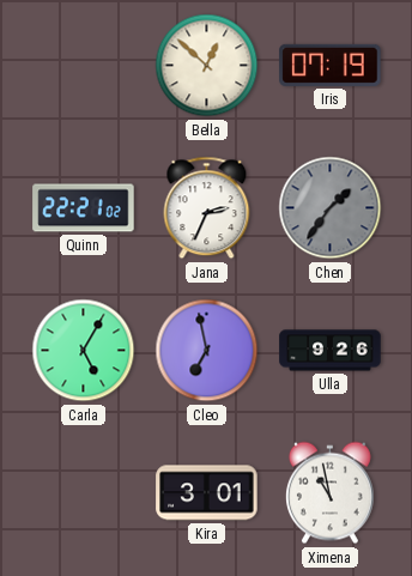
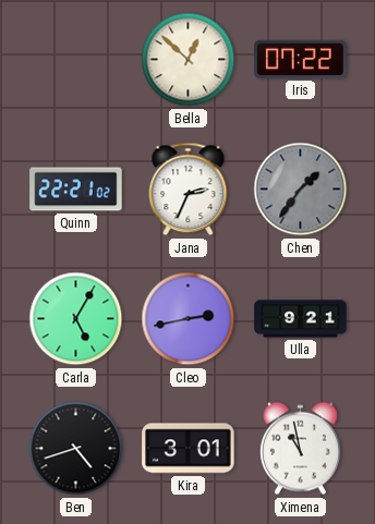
Iris: 07:19 -> 07:22
Cleo: 6:58 -> 2:43
Ulla: 9:26 -> 9:21
Ben: none -> 4:42
